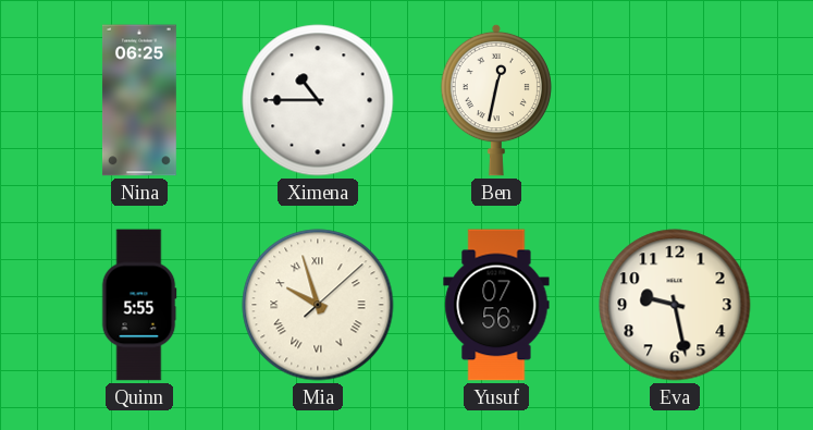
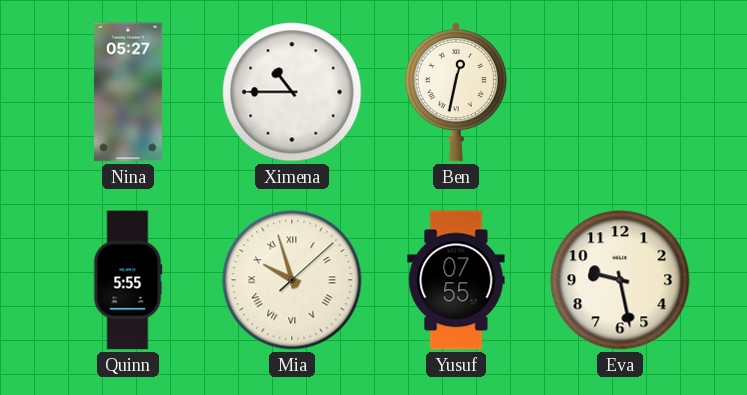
Nina: 06:25 -> 05:27
Yusuf: 07:56 -> 07:55
